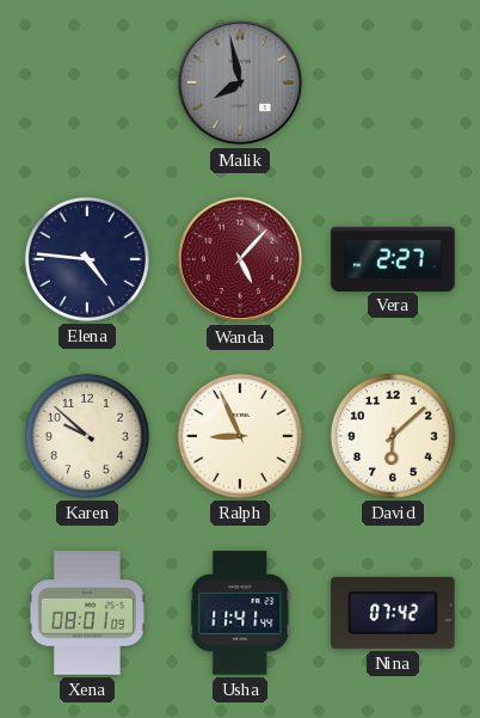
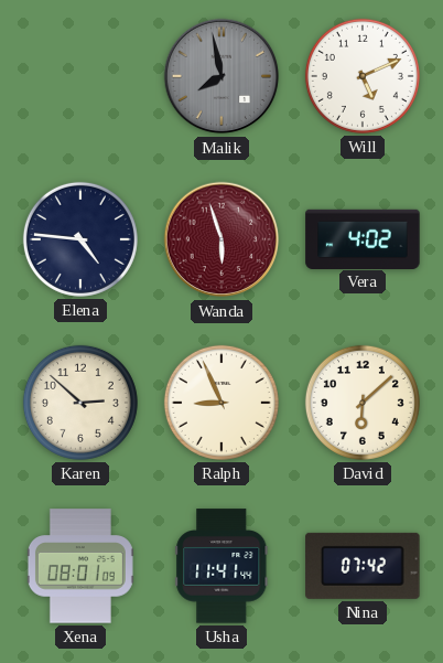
Will: none -> 5:11
Wanda: 5:07 -> 5:57
Vera: 2:27 -> 4:02
Karen: 9:52 -> 2:52
